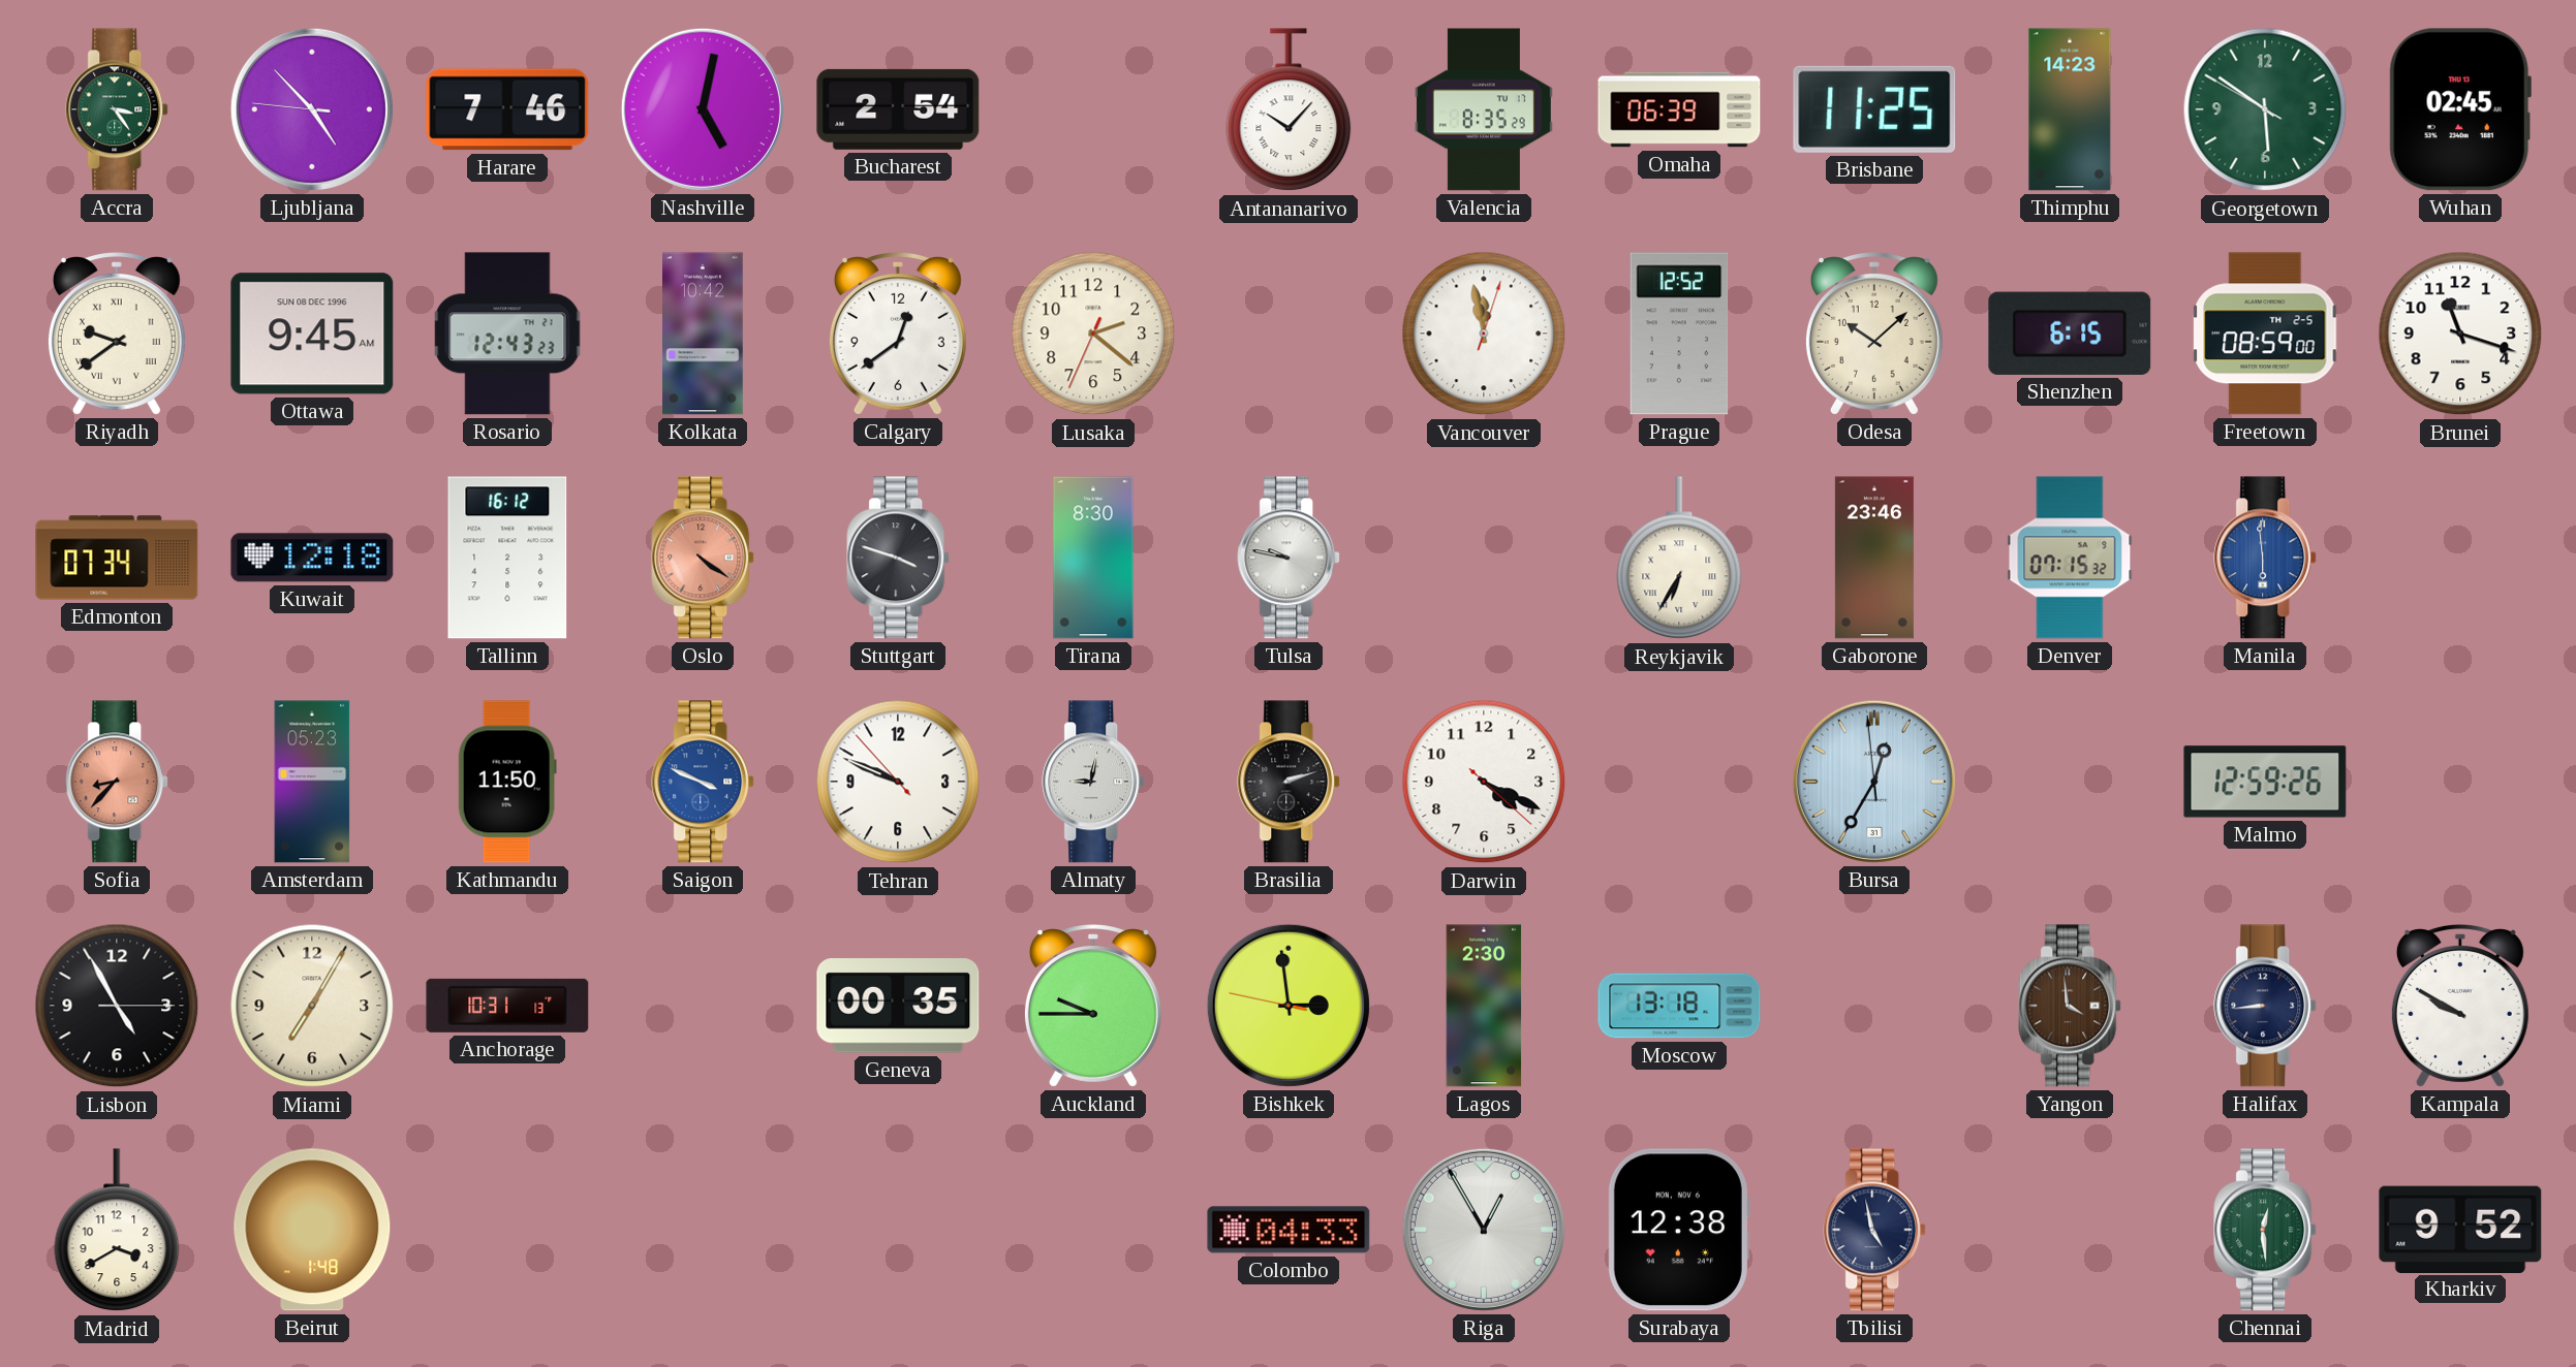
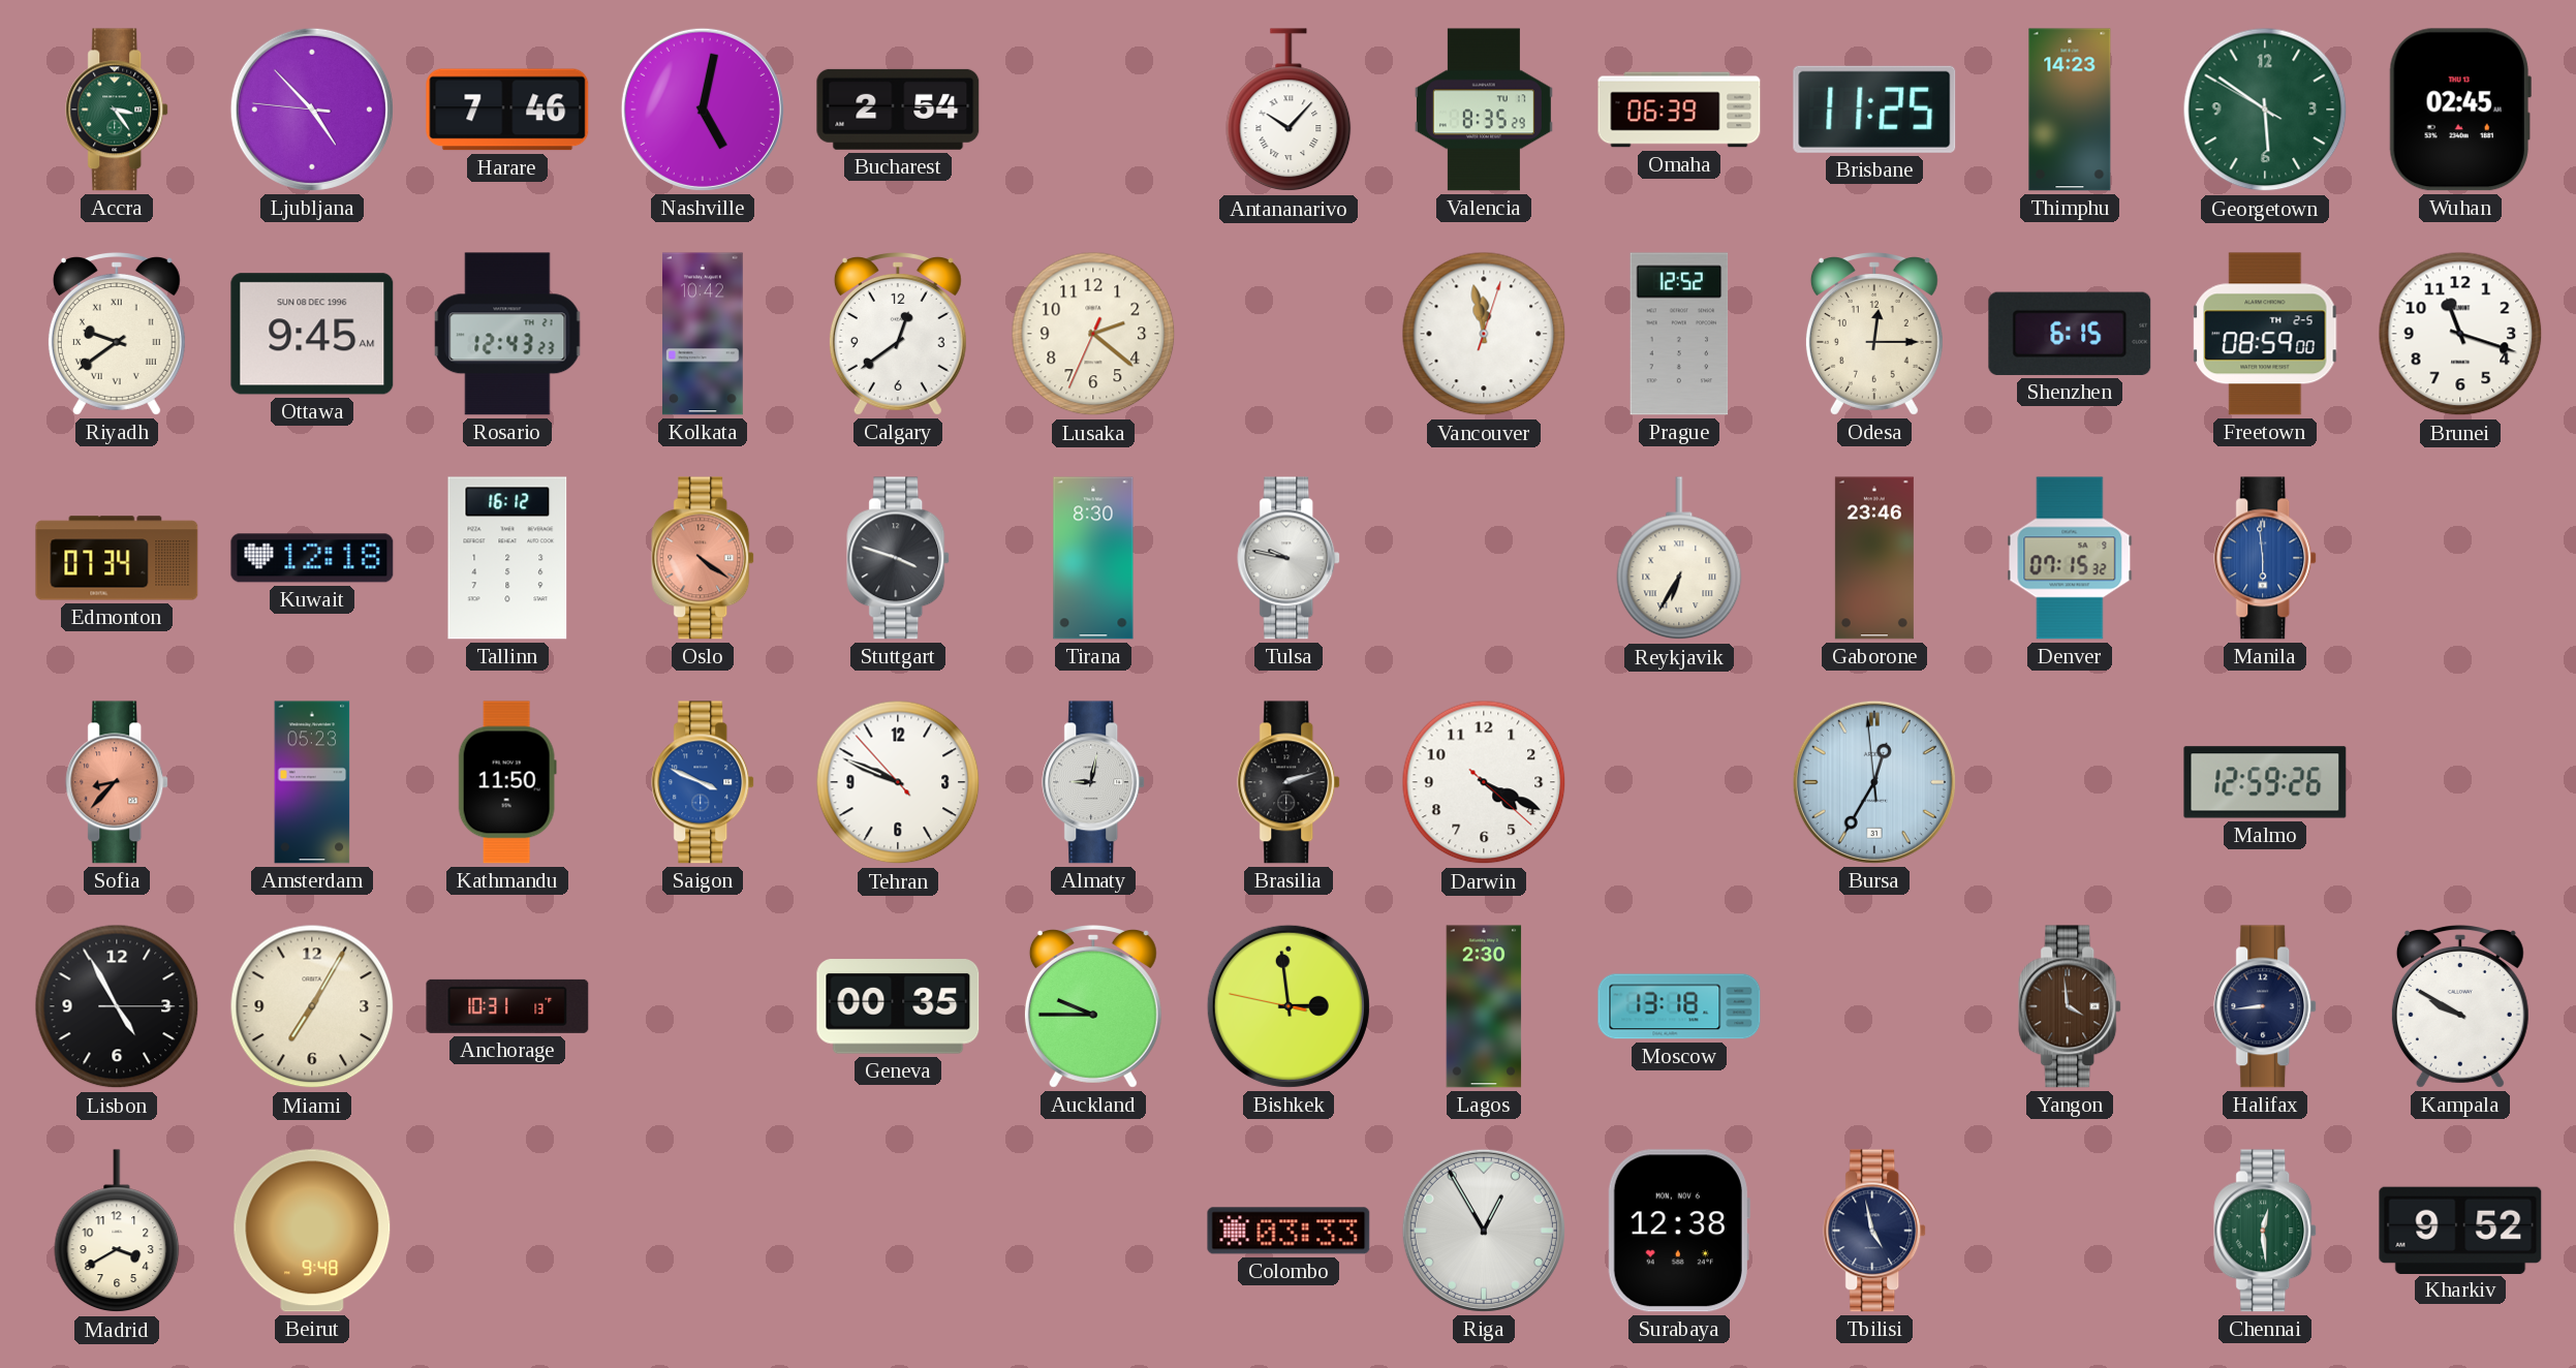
Odesa: 10:08 -> 12:15
Beirut: 1:48 -> 9:48
Colombo: 04:33 -> 03:33
